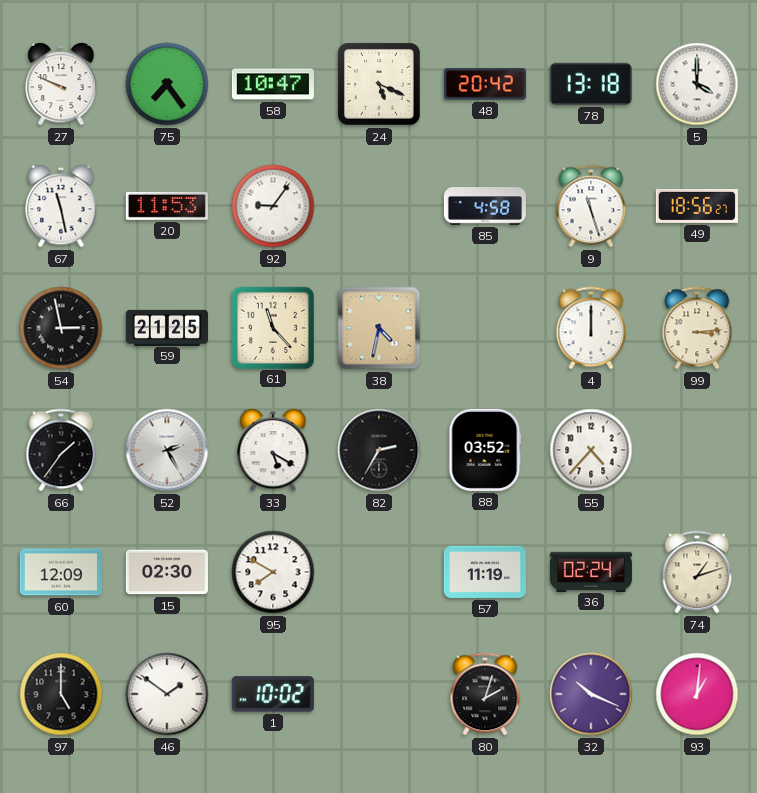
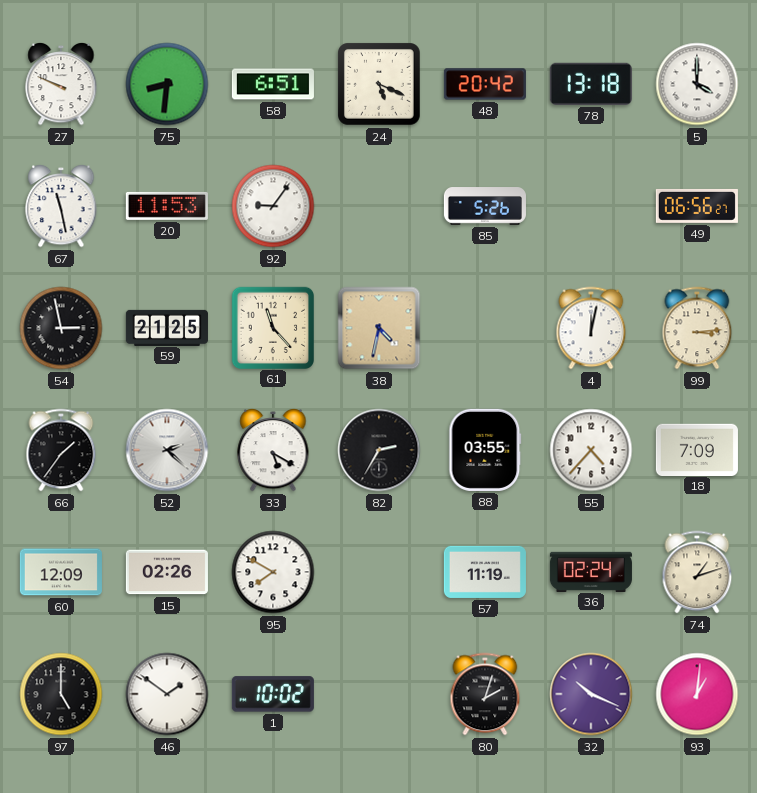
75: 7:24 -> 8:31
58: 10:47 -> 6:51
85: 4:58 -> 5:26
9: 11:27 -> none
49: 18:56 -> 06:56
4: 12:00 -> 12:02
52: 2:25 -> 2:22
88: 03:52 -> 03:55
18: none -> 7:09
15: 02:30 -> 02:26
